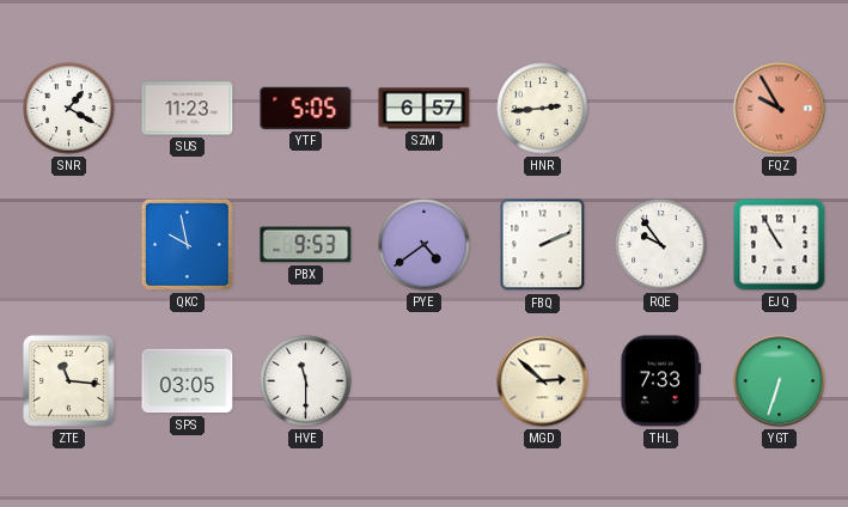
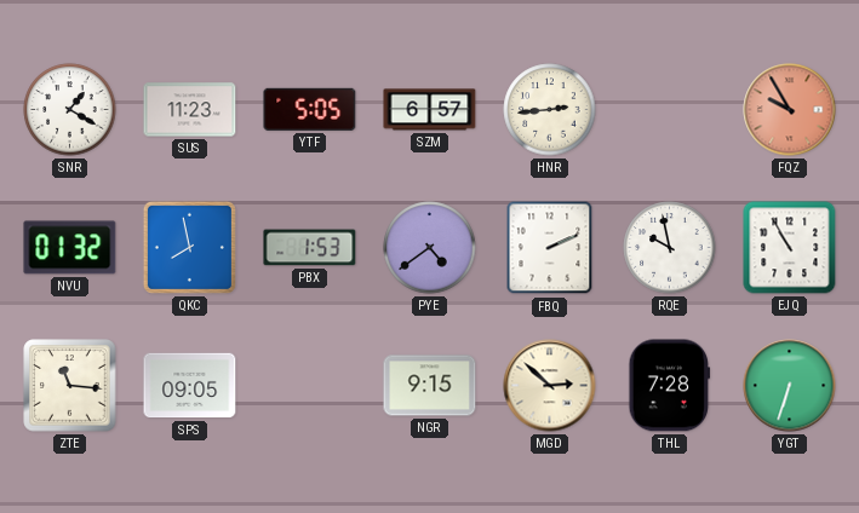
NVU: none -> 01:32
QKC: 9:58 -> 7:58
PBX: 9:53 -> 1:53
RQE: 9:54 -> 9:58
SPS: 03:05 -> 09:05
HVE: 11:30 -> none
NGR: none -> 9:15
THL: 7:33 -> 7:28
